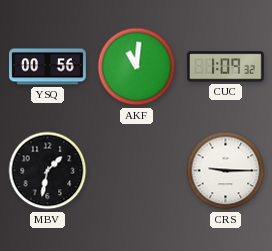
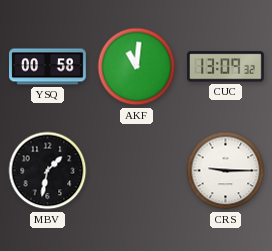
YSQ: 00:56 -> 00:58
CUC: 1:09 -> 13:09
